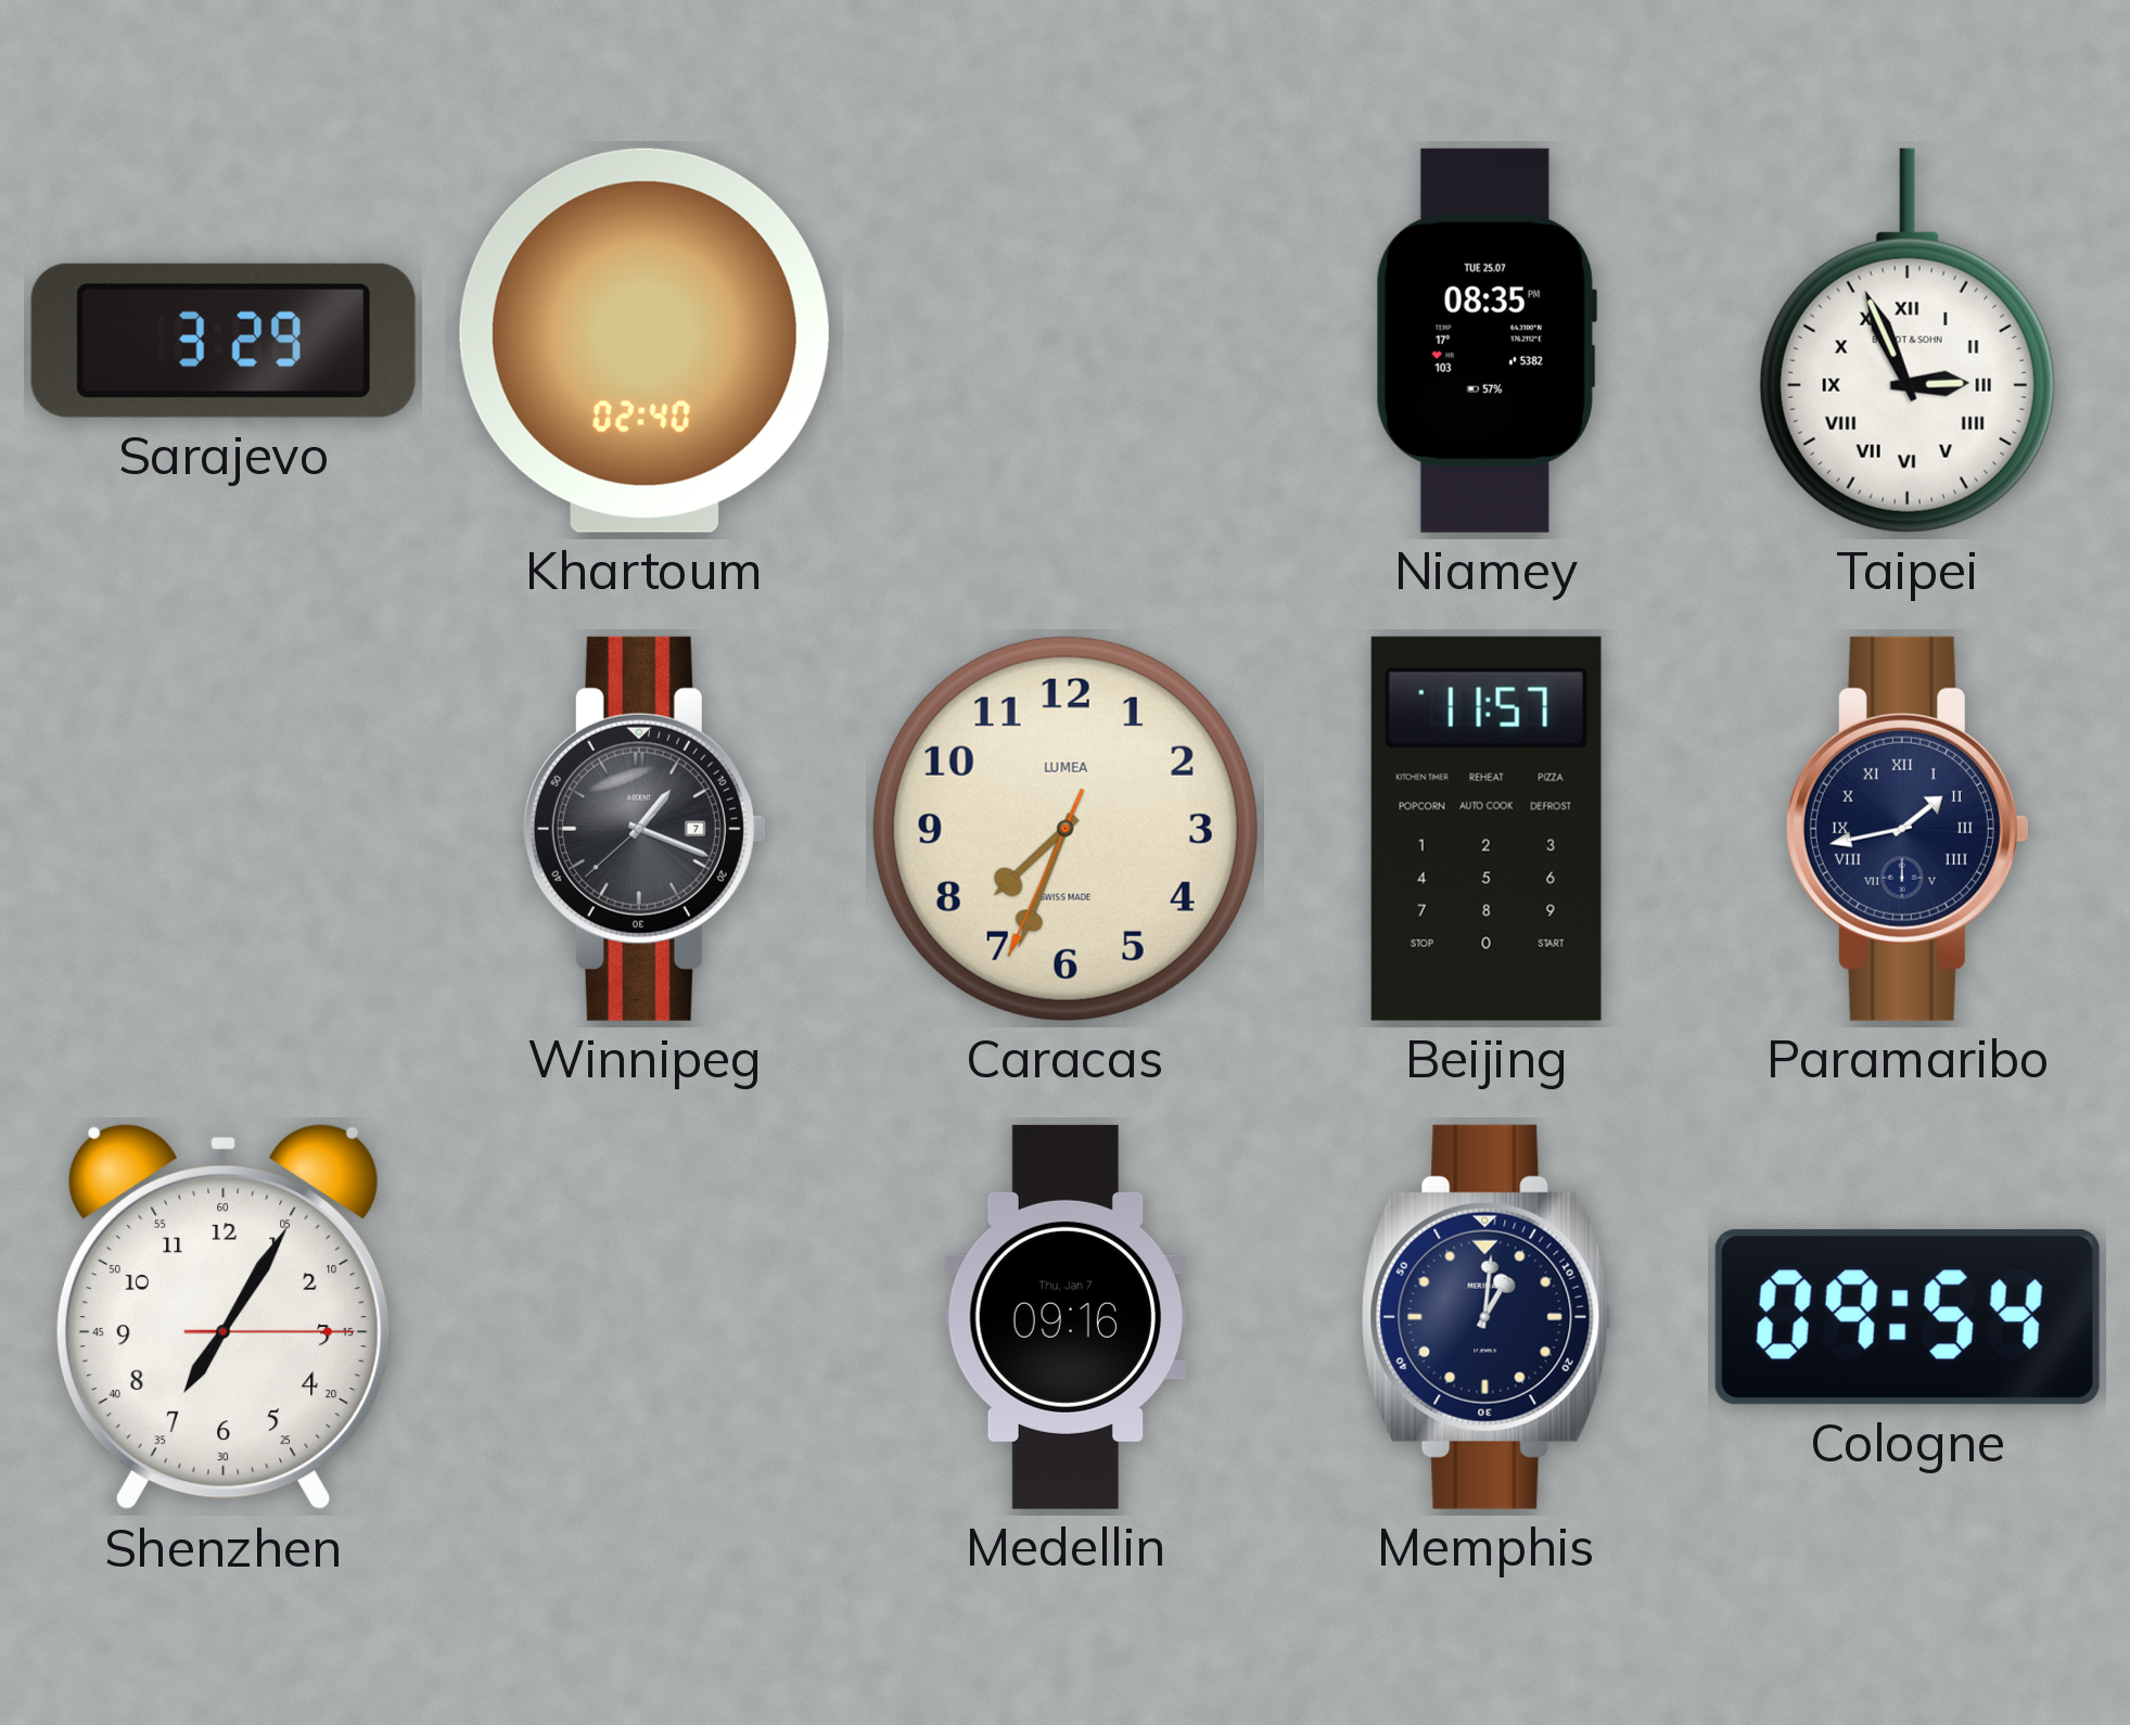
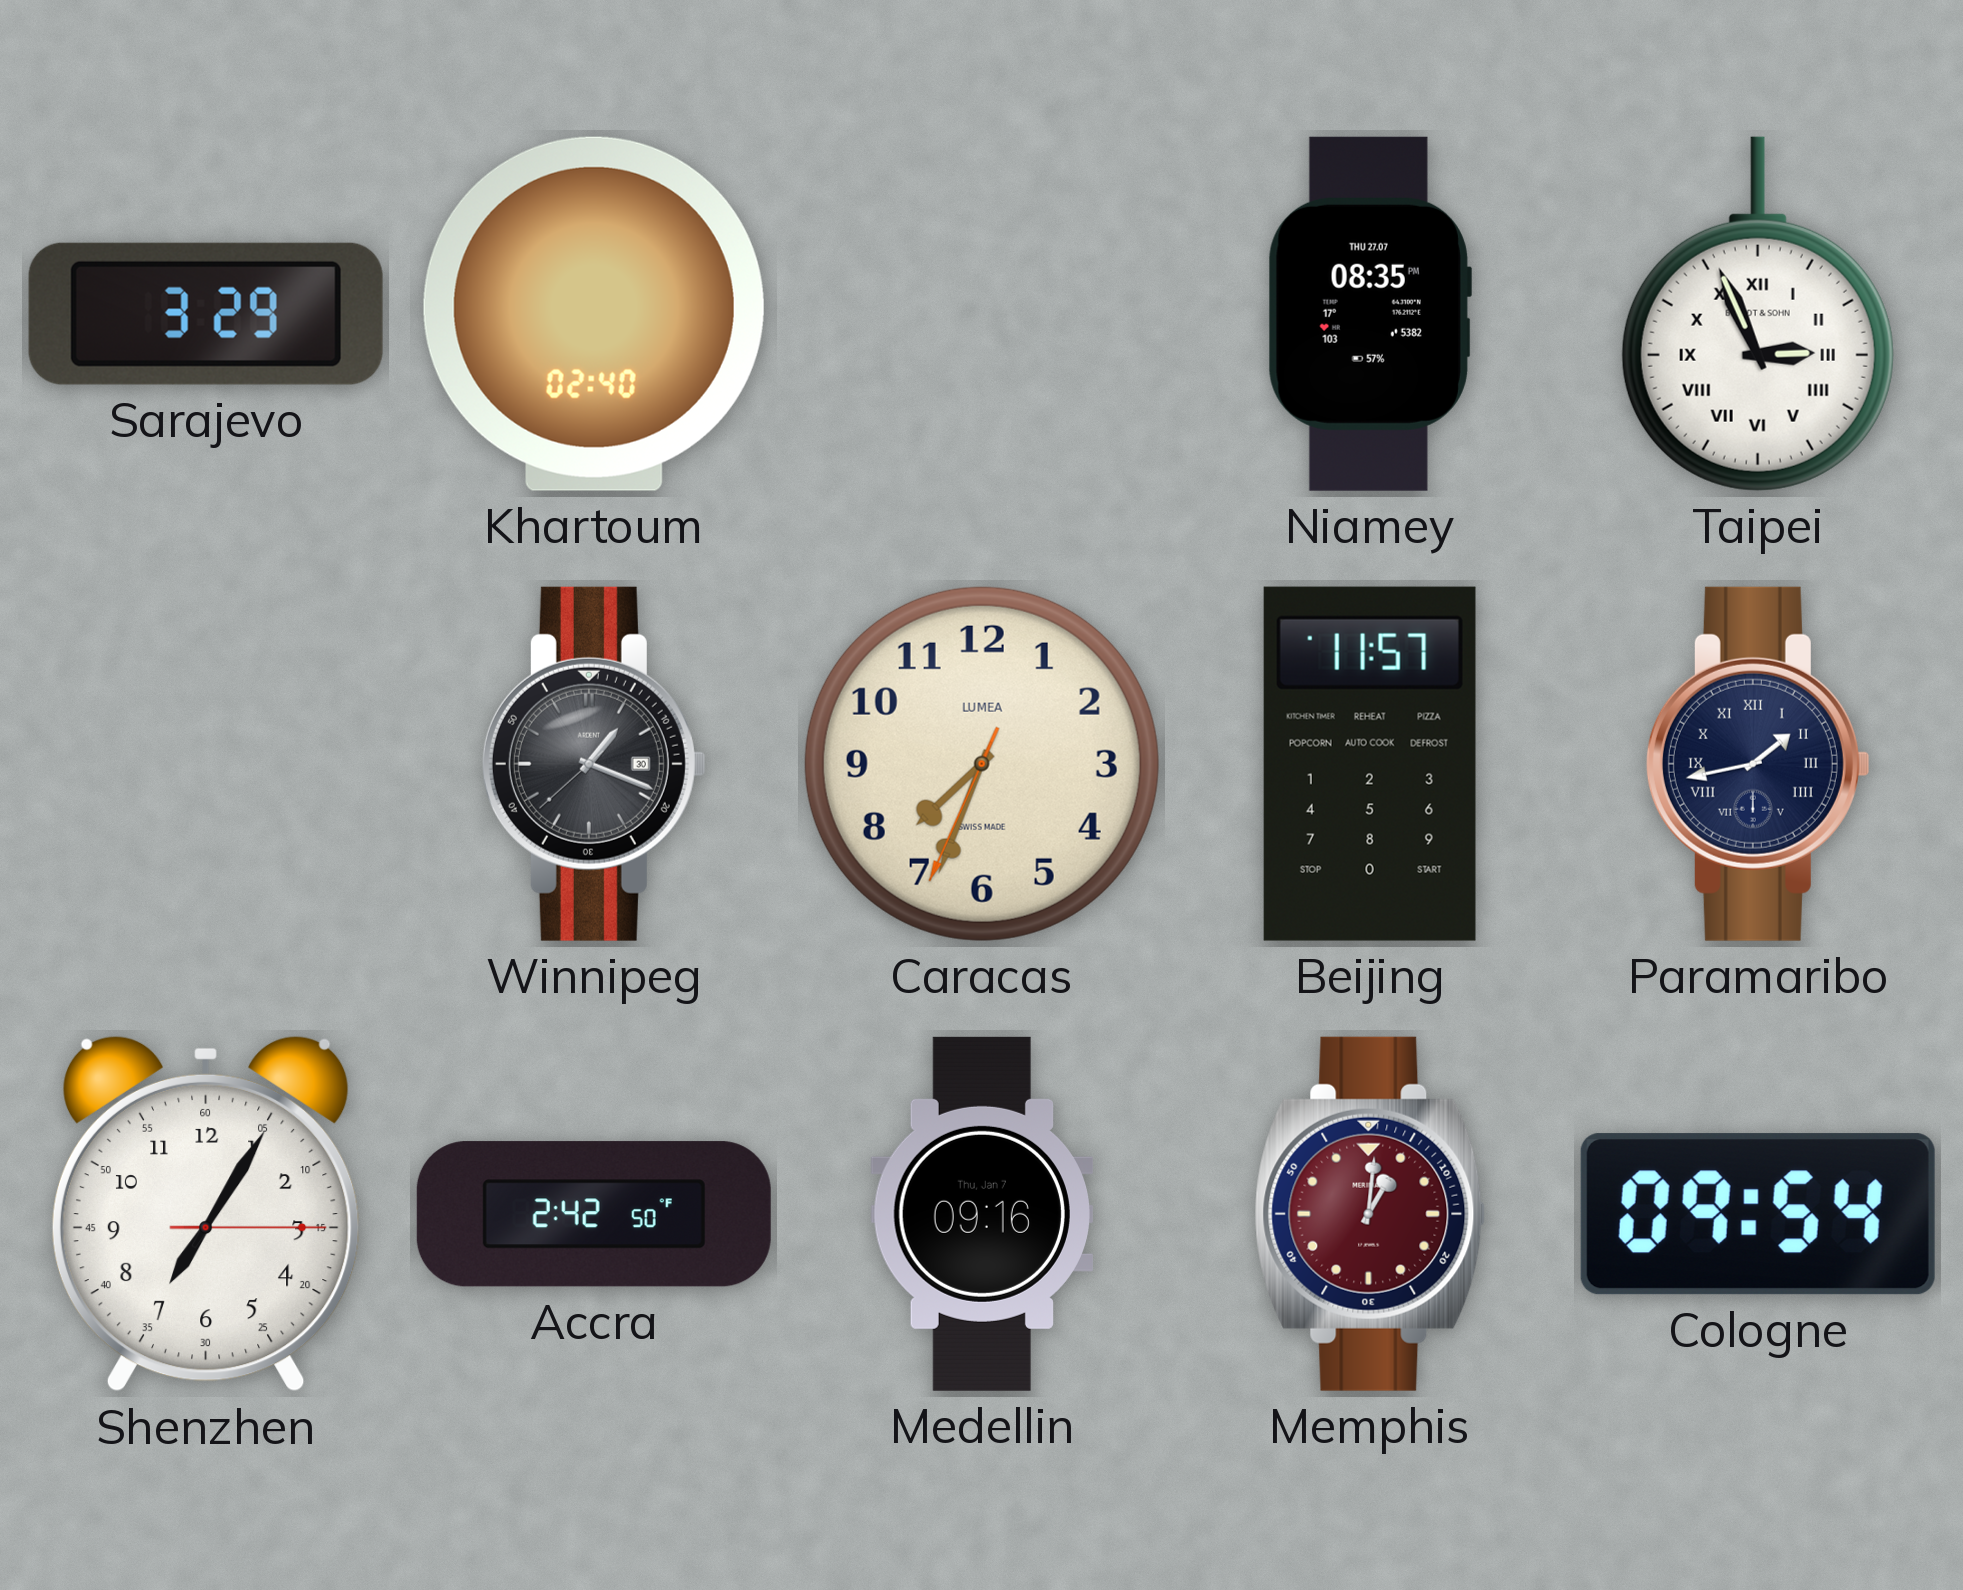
Niamey date: TUE 25.07 -> THU 27.07
Winnipeg date: 7 -> 30
Accra: none -> 2:42
Memphis dial: navy -> burgundy
